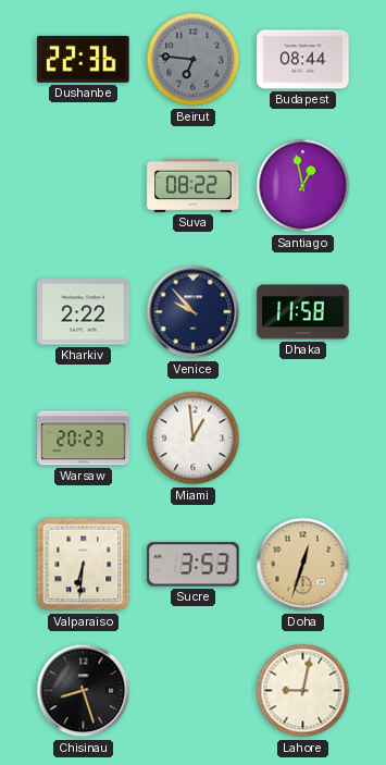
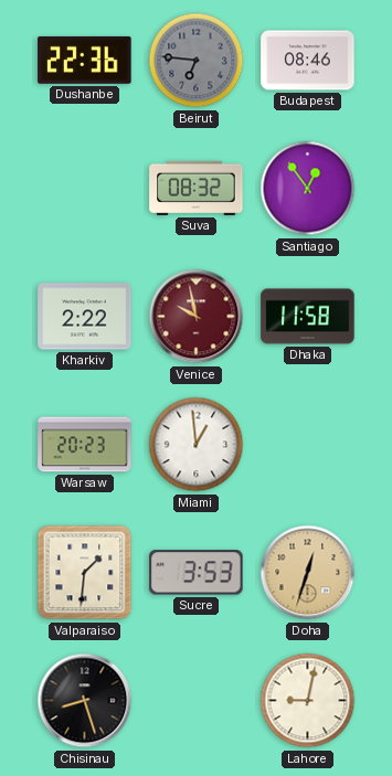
Budapest: 08:44 -> 08:46
Suva: 08:22 -> 08:32
Santiago: 12:58 -> 12:54
Venice: 9:53 -> 9:58
Venice dial: navy -> burgundy
Valparaiso: 6:31 -> 1:31
